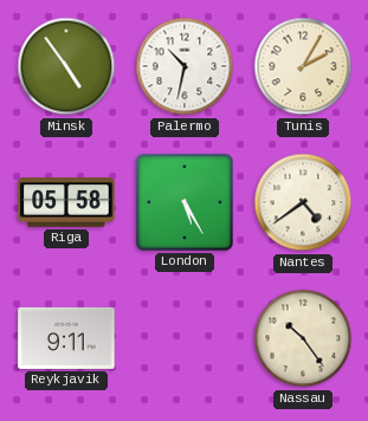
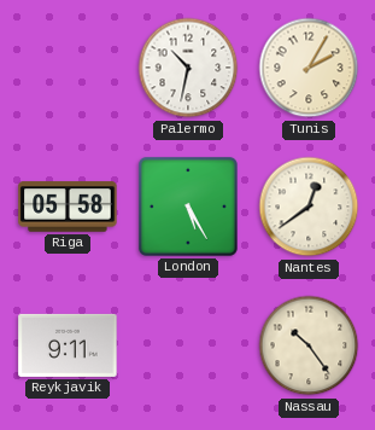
Minsk: 4:54 -> none
Nantes: 4:39 -> 12:39
